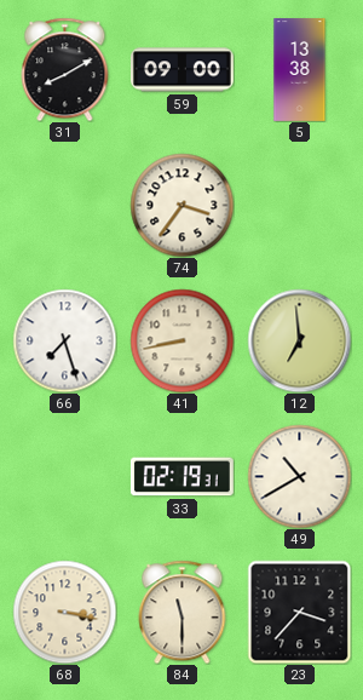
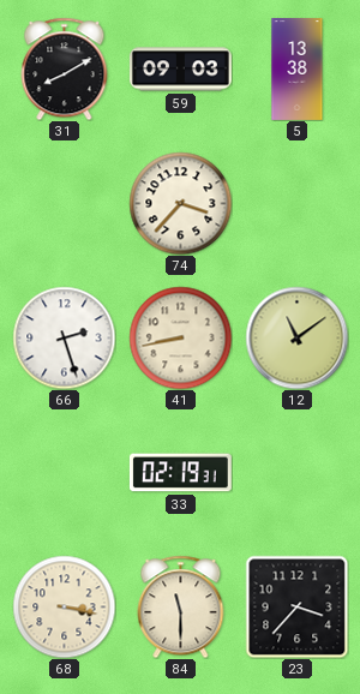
59: 09:00 -> 09:03
74: 3:36 -> 3:37
66: 7:27 -> 2:27
12: 6:59 -> 11:09
49: 10:40 -> none
